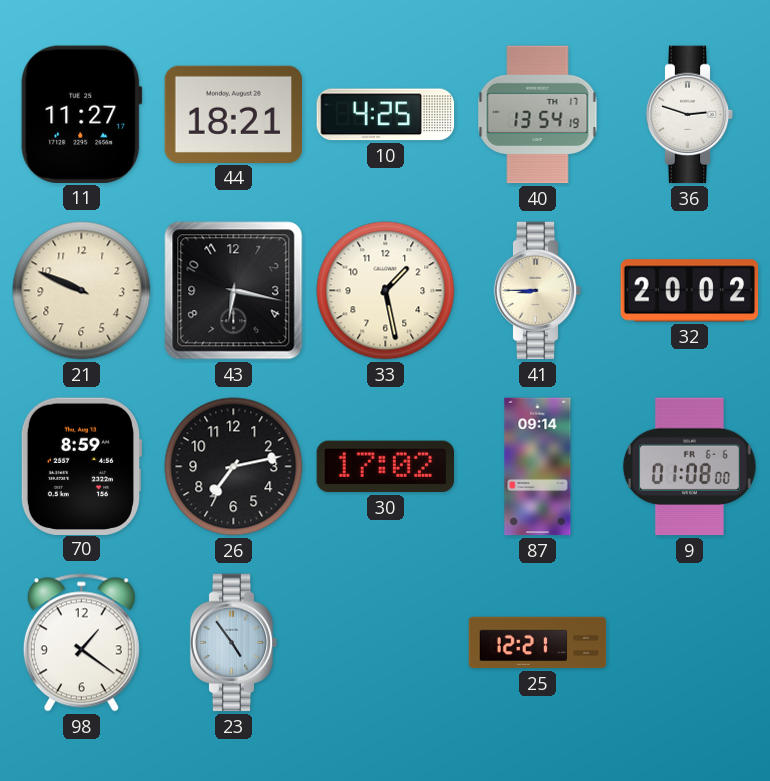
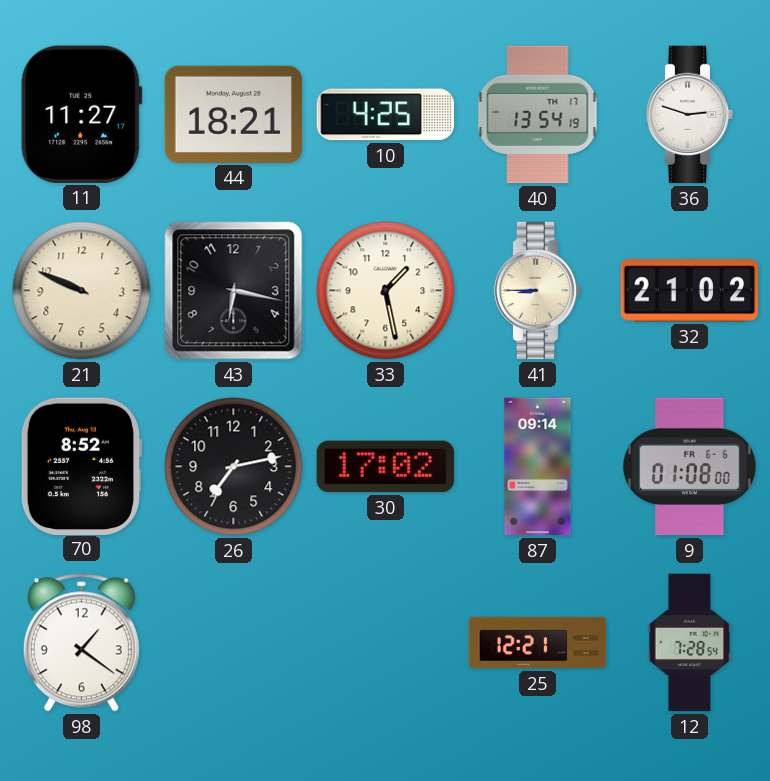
32: 20:02 -> 21:02
70: 8:59 -> 8:52
23: 4:54 -> none
12: none -> 7:28
